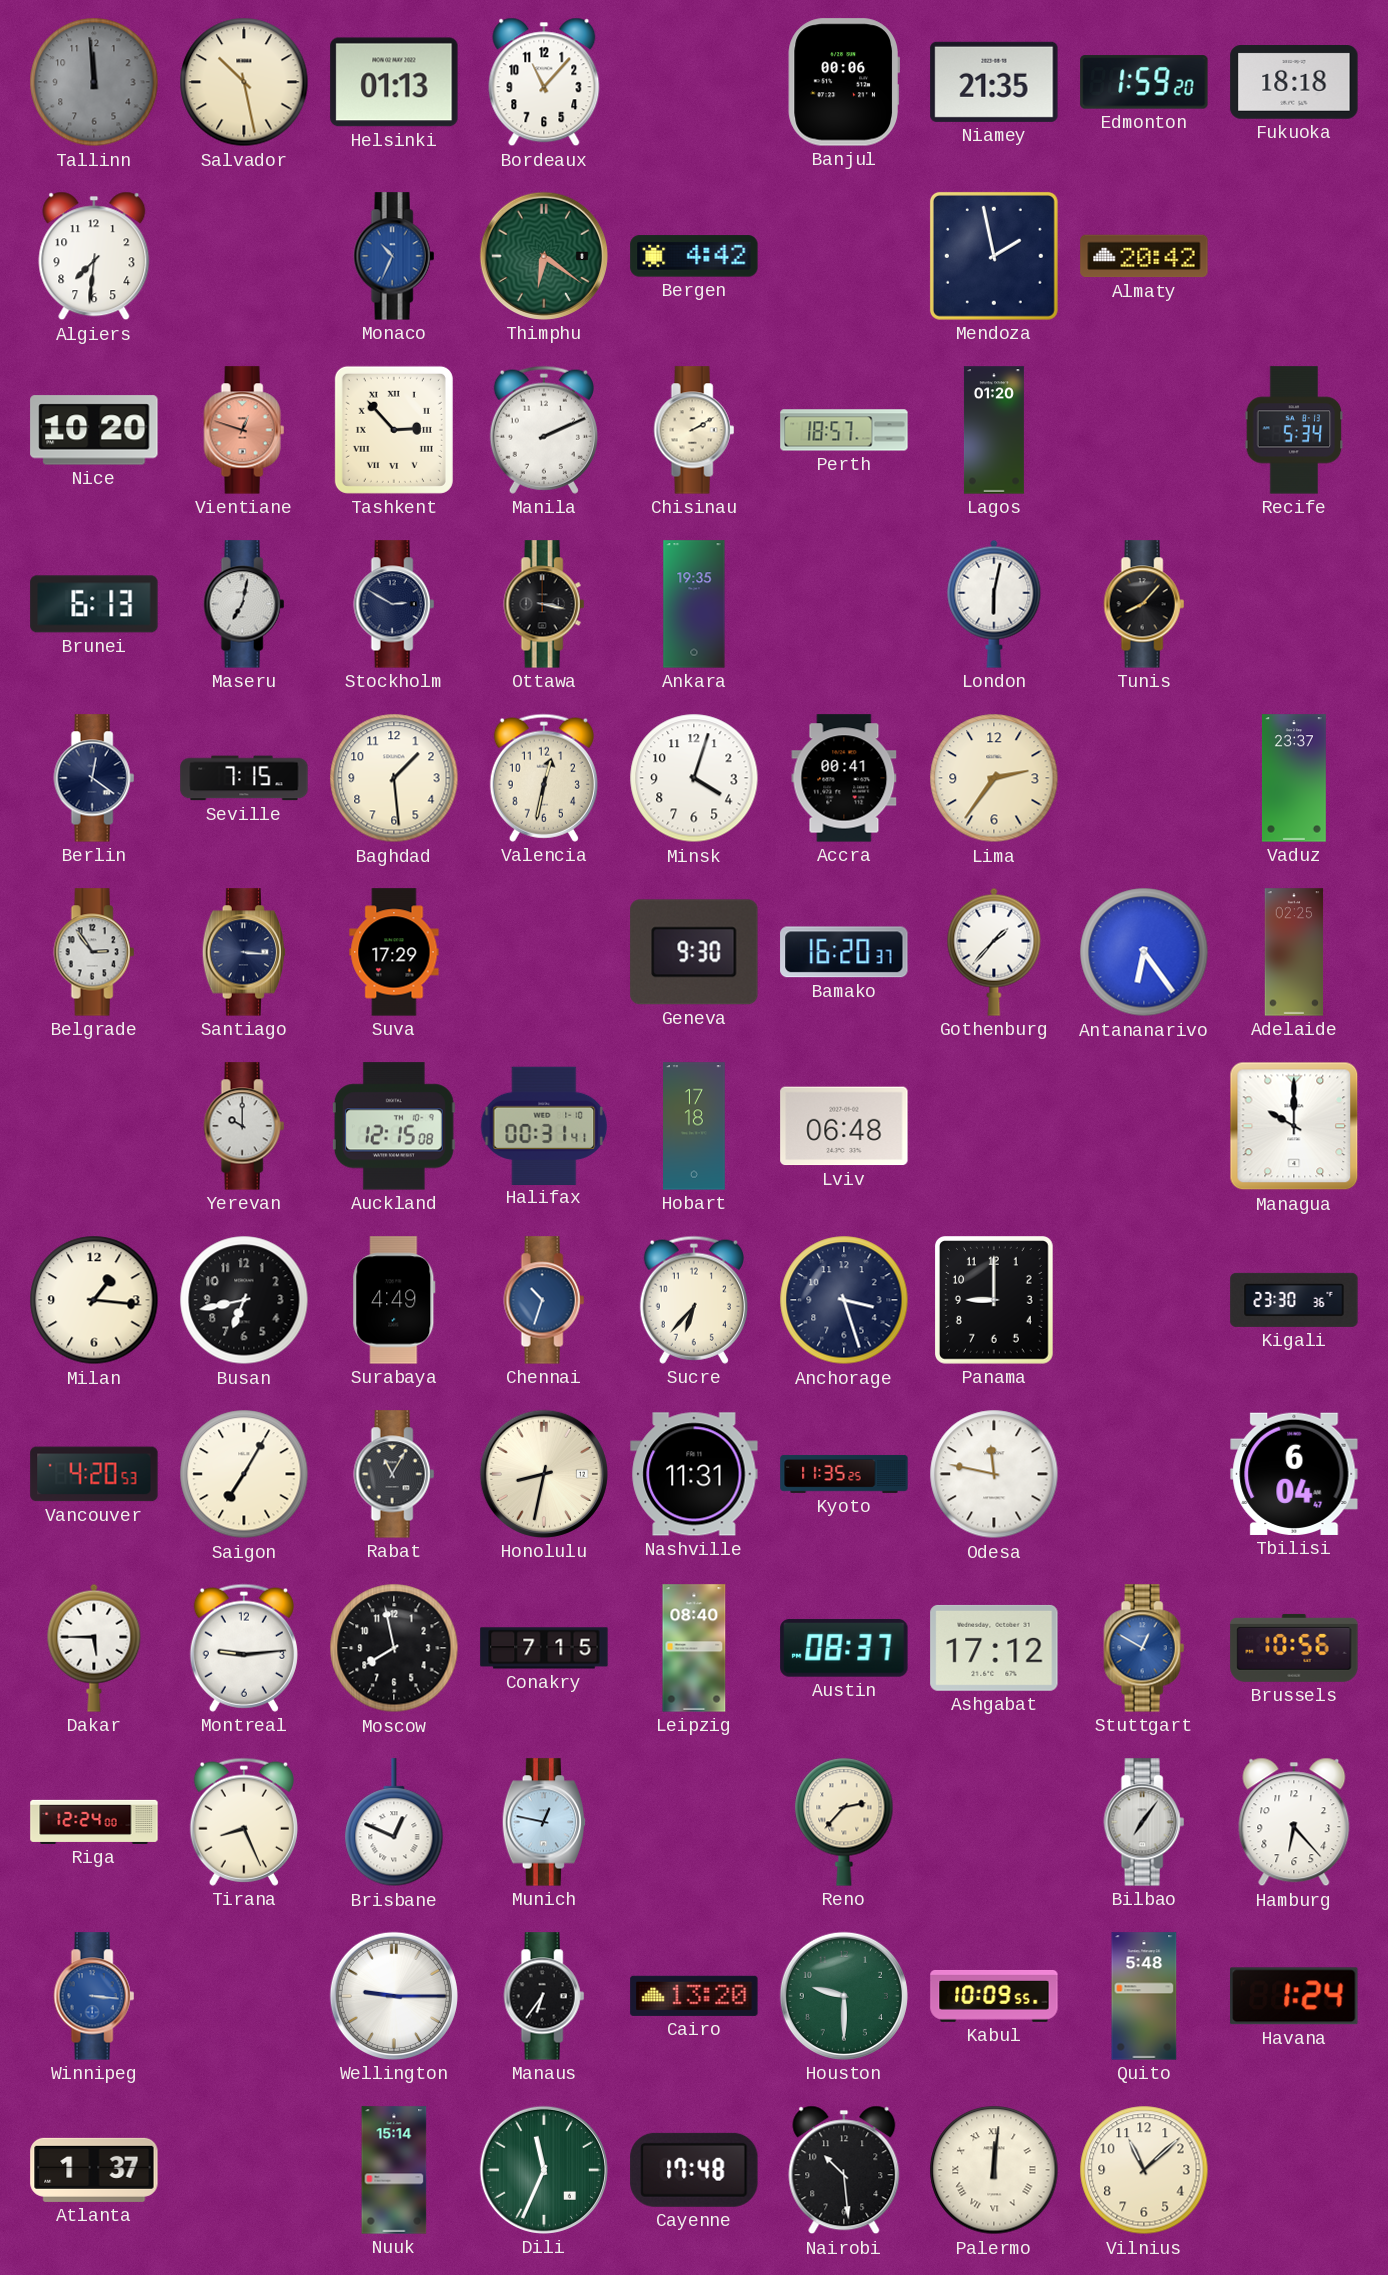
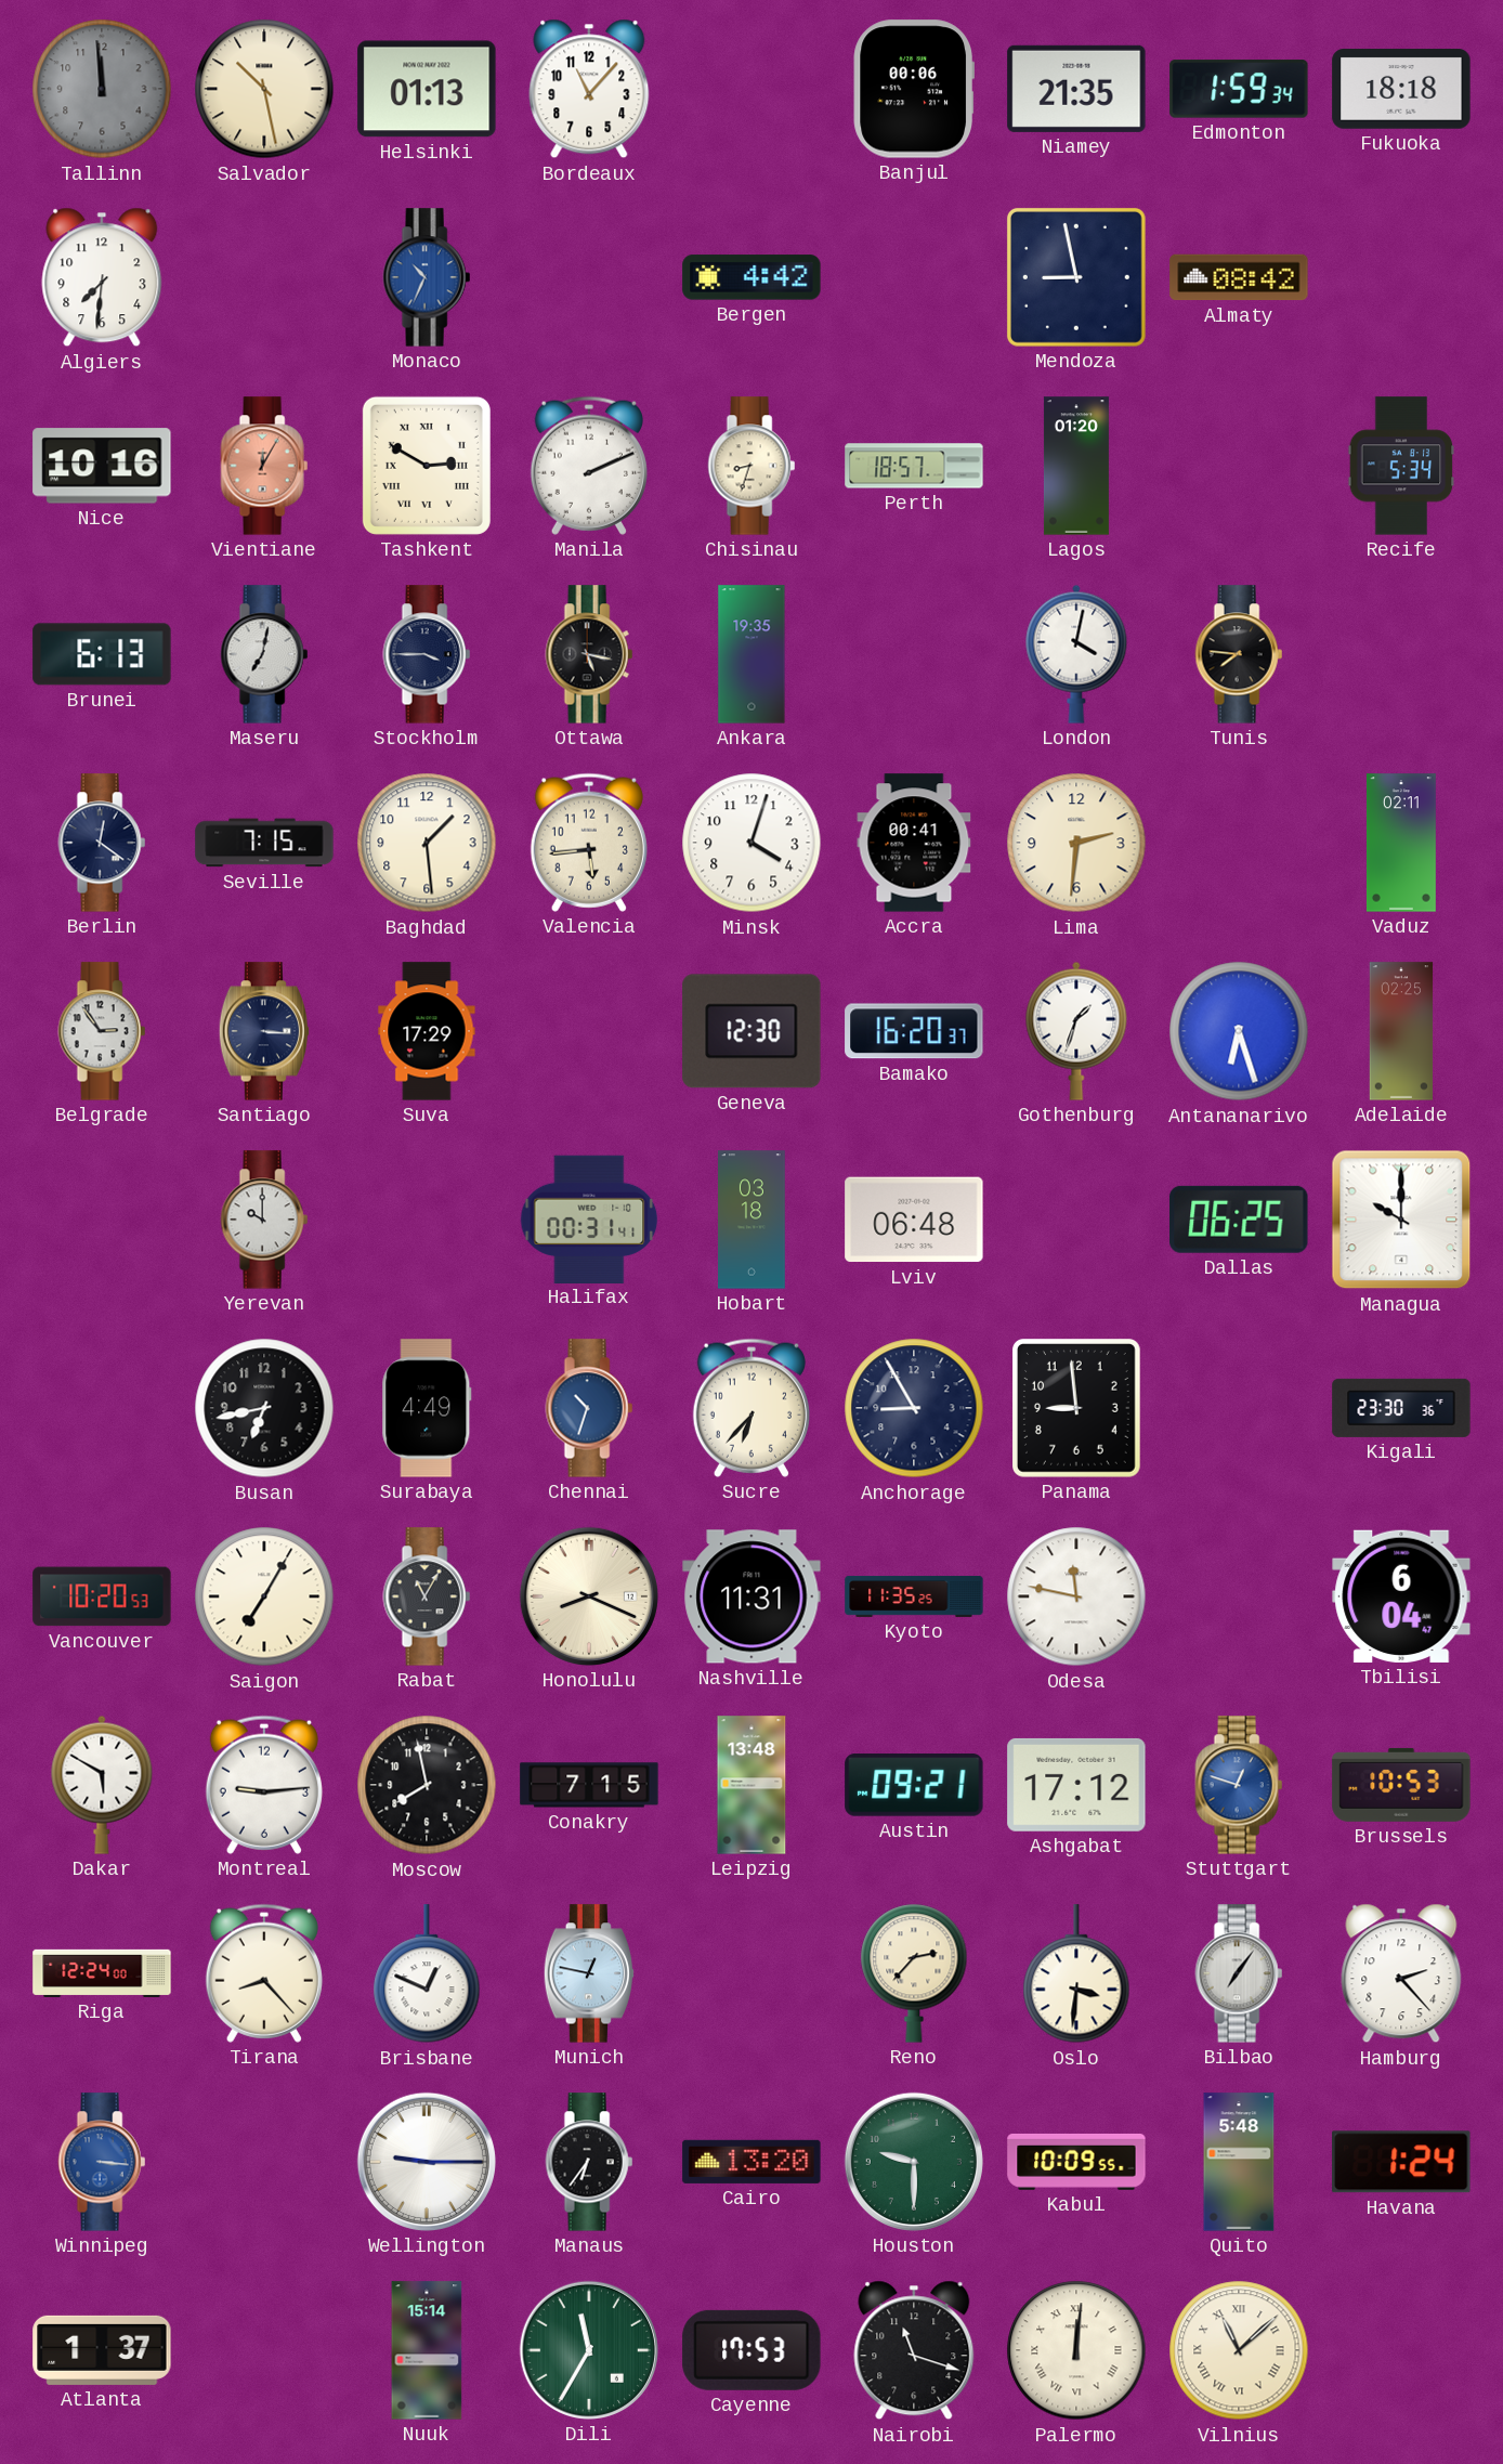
Edmonton: 1:59:20 -> 1:59:34
Thimphu: 6:21 -> none
Mendoza: 1:58 -> 8:58
Almaty: 20:42 -> 08:42
Nice: 10:20 -> 10:16
Vientiane: 12:48 -> 12:05
Tashkent: 2:53 -> 2:50
Chisinau: 2:10 -> 8:33
Stockholm: 2:50 -> 3:45
Ottawa: 3:17 -> 5:17
London: 6:02 -> 4:02
Tunis: 8:07 -> 7:46
Valencia: 12:32 -> 5:44
Lima: 2:36 -> 2:31
Vaduz: 23:37 -> 02:11
Geneva: 9:30 -> 12:30
Gothenburg: 1:37 -> 1:33
Antananarivo: 6:24 -> 6:27
Auckland: 12:15 -> none
Hobart: 17:18 -> 03:18
Dallas: none -> 06:25
Milan: 1:16 -> none
Anchorage: 3:27 -> 8:55
Panama: 9:00 -> 8:59
Vancouver: 4:20 -> 10:20
Honolulu: 8:32 -> 8:19
Dakar: 5:45 -> 5:50
Leipzig: 08:40 -> 13:48
Austin: 08:37 -> 09:21
Stuttgart: 12:50 -> 12:48
Brussels: 10:56 -> 10:53
Tirana: 8:26 -> 8:23
Oslo: none -> 3:31
Hamburg: 6:23 -> 2:23
Dili: 11:34 -> 11:35
Cayenne: 17:48 -> 17:53
Nairobi: 10:29 -> 11:18
Vilnius numerals: Arabic -> Roman
